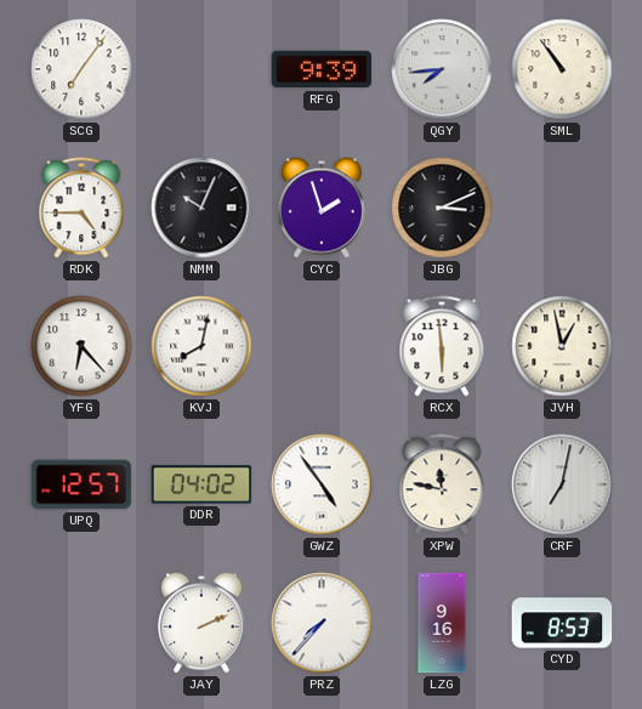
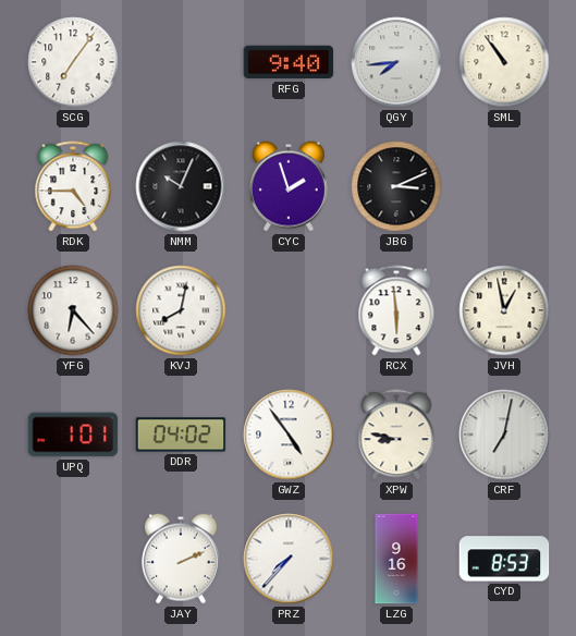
RFG: 9:39 -> 9:40
UPQ: 12:57 -> 1:01
XPW: 11:47 -> 8:47
